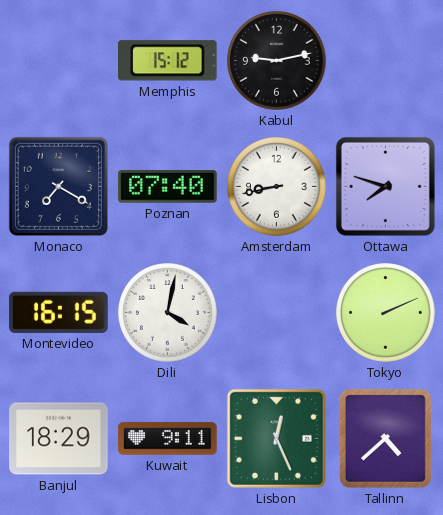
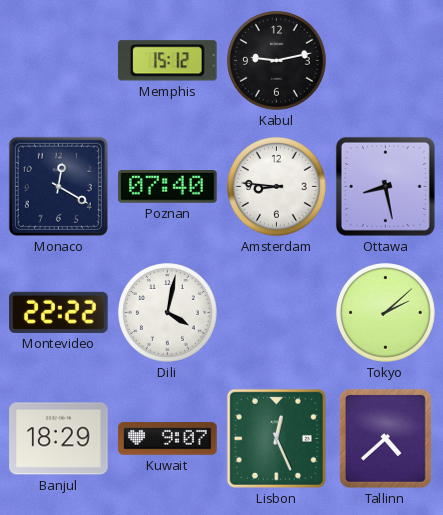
Monaco: 7:20 -> 12:20
Amsterdam: 8:43 -> 8:46
Ottawa: 7:48 -> 8:28
Montevideo: 16:15 -> 22:22
Tokyo: 2:11 -> 2:08
Kuwait: 9:11 -> 9:07
